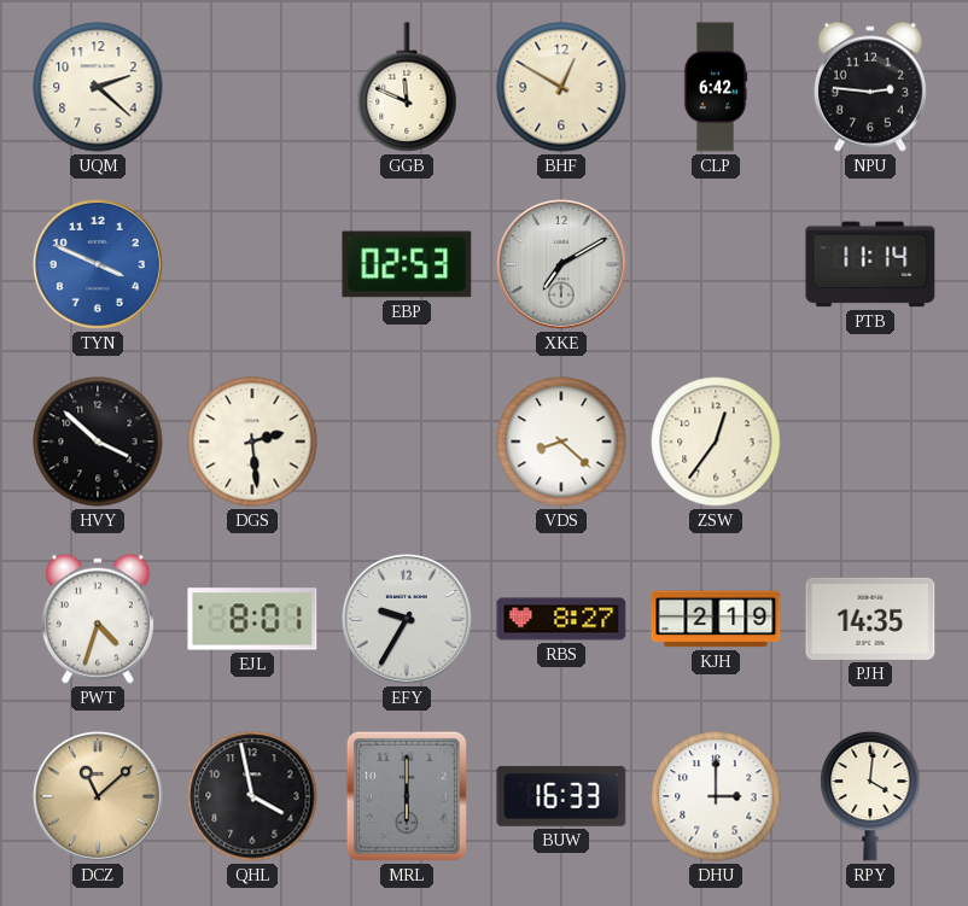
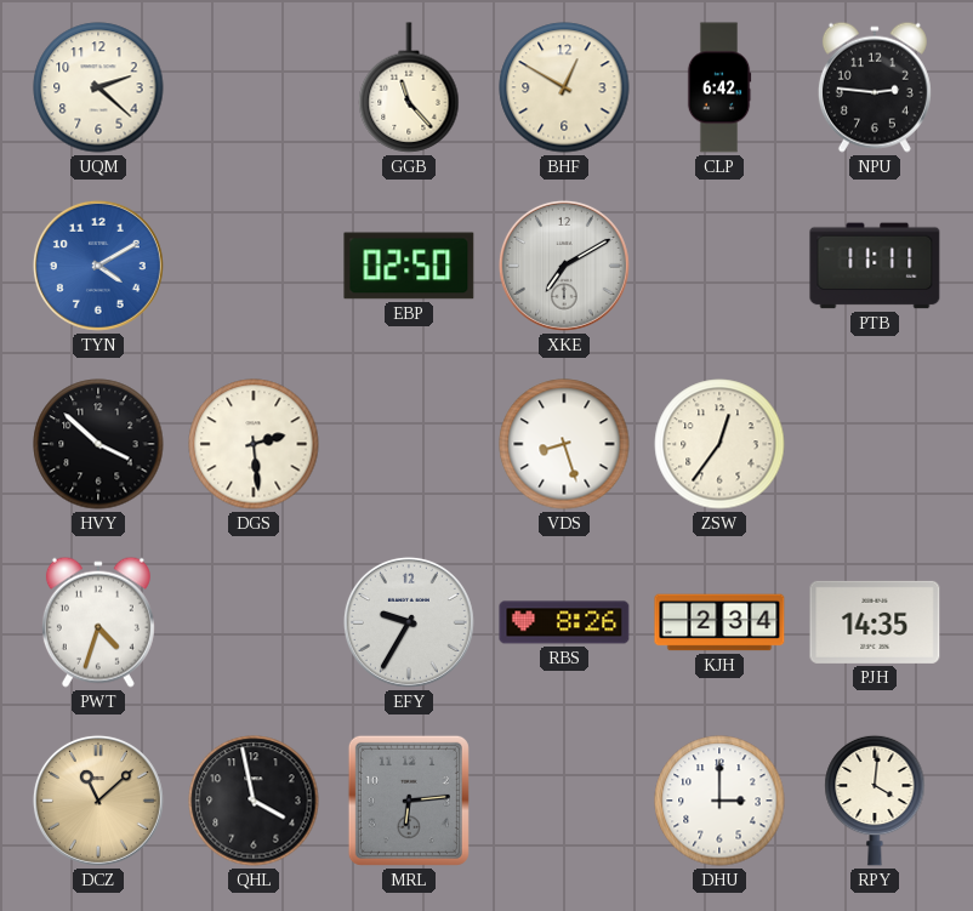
GGB: 11:49 -> 11:23
TYN: 3:49 -> 4:10
EBP: 02:53 -> 02:50
PTB: 11:14 -> 11:11
VDS: 8:22 -> 8:27
EJL: 8:01 -> none
RBS: 8:27 -> 8:26
KJH: 2:19 -> 2:34
MRL: 6:00 -> 6:14
BUW: 16:33 -> none
